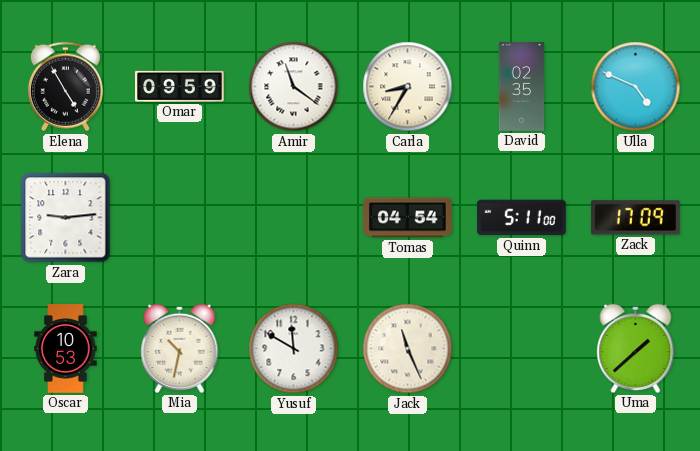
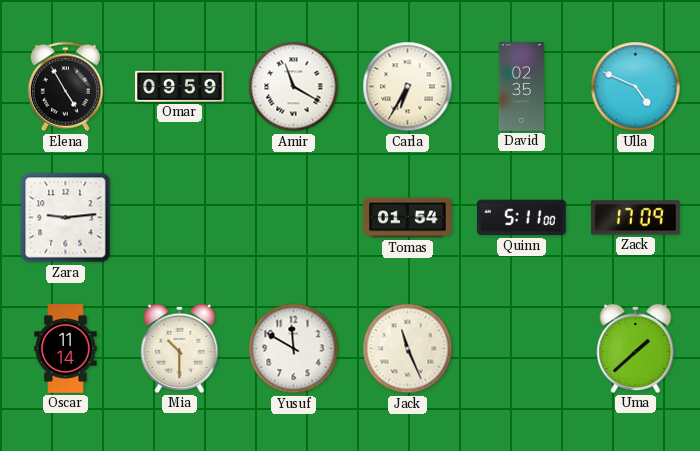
Amir: 11:21 -> 11:20
Carla: 8:35 -> 6:35
Tomas: 04:54 -> 01:54
Oscar: 10:53 -> 11:14
Mia: 10:32 -> 10:30
